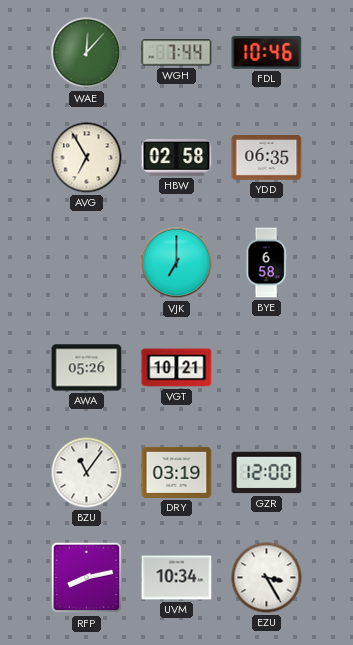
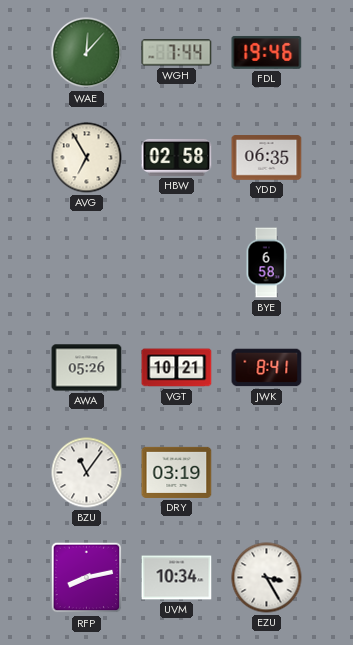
FDL: 10:46 -> 19:46
VJK: 7:00 -> none
JWK: none -> 8:41
GZR: 12:00 -> none
